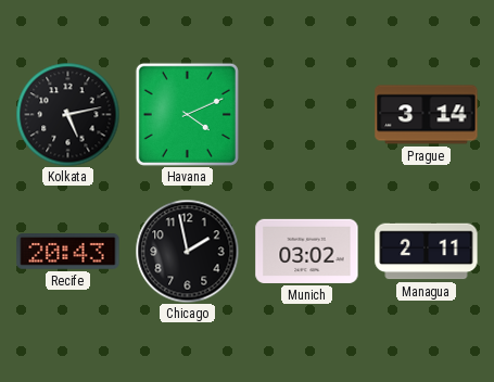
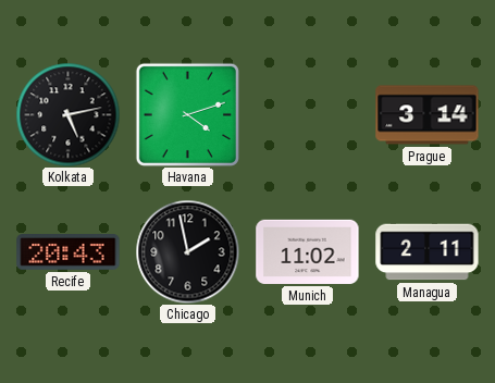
Havana: 4:11 -> 4:12
Munich: 03:02 -> 11:02
